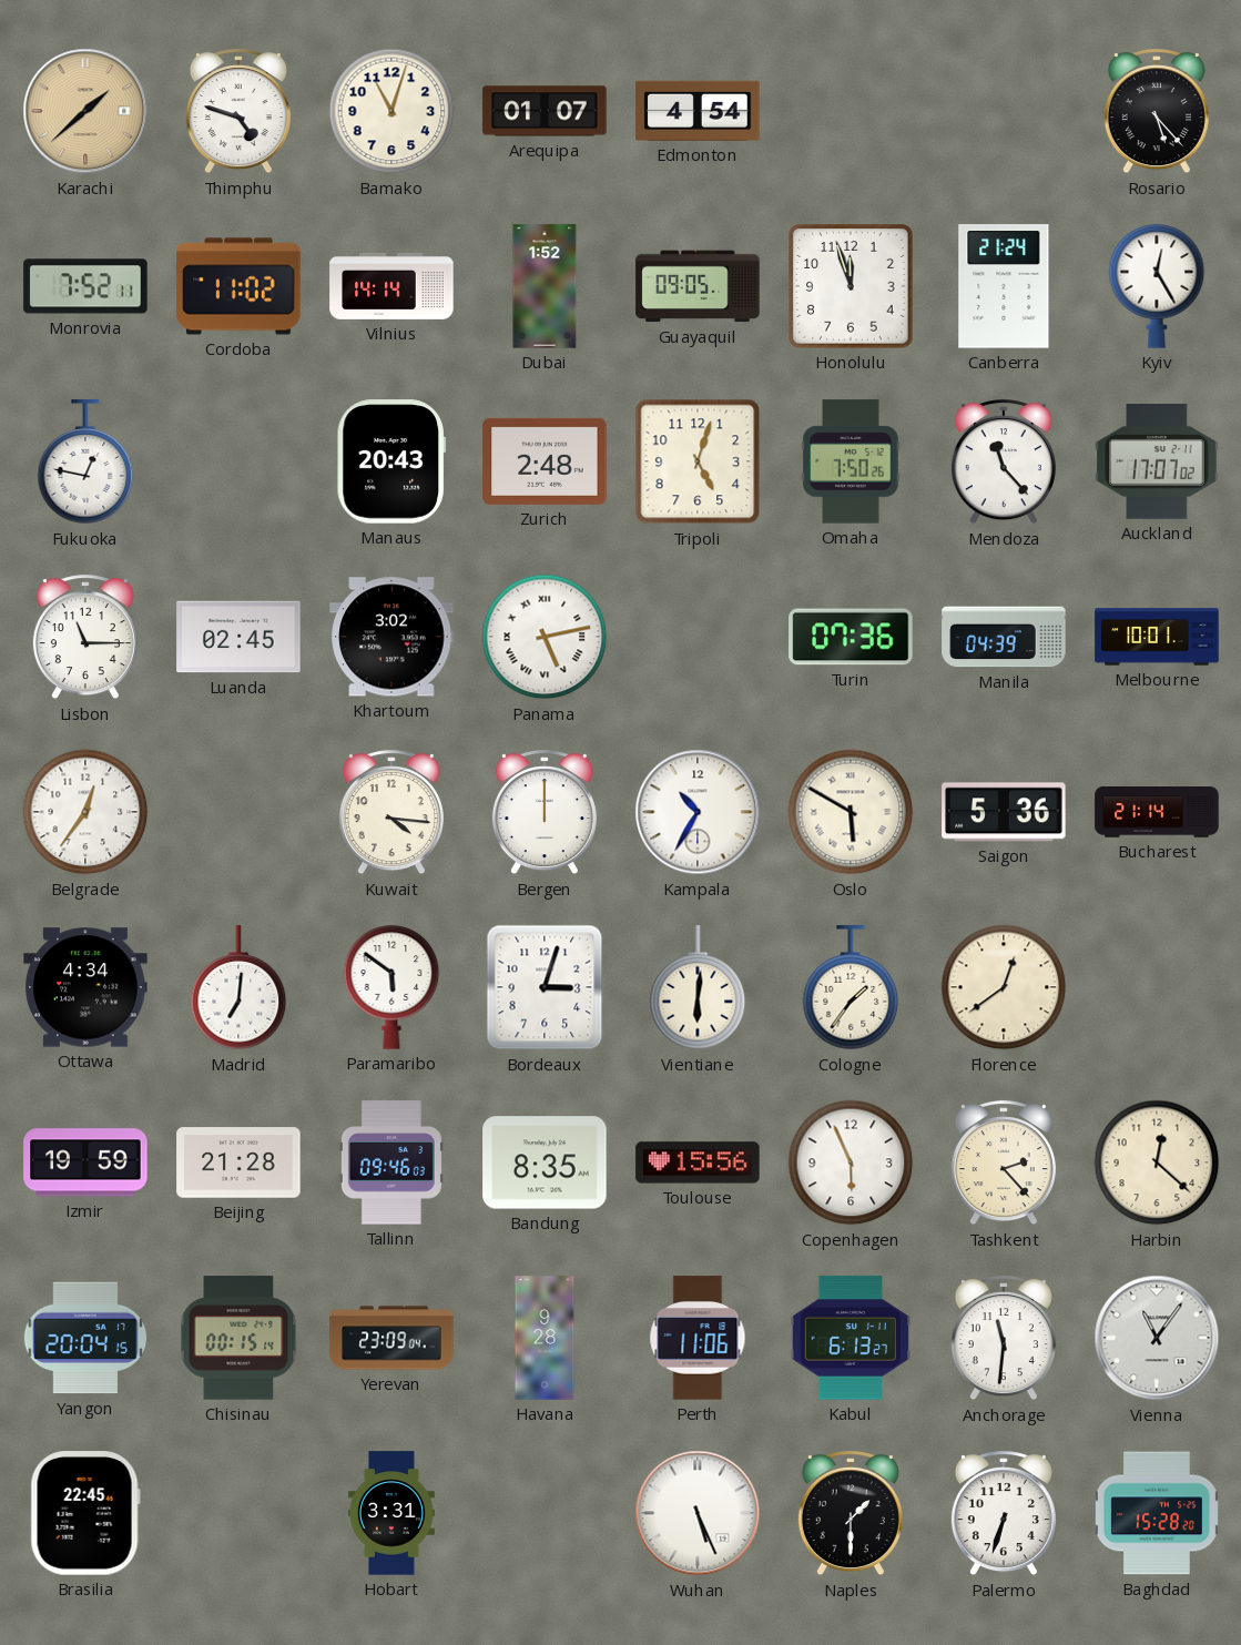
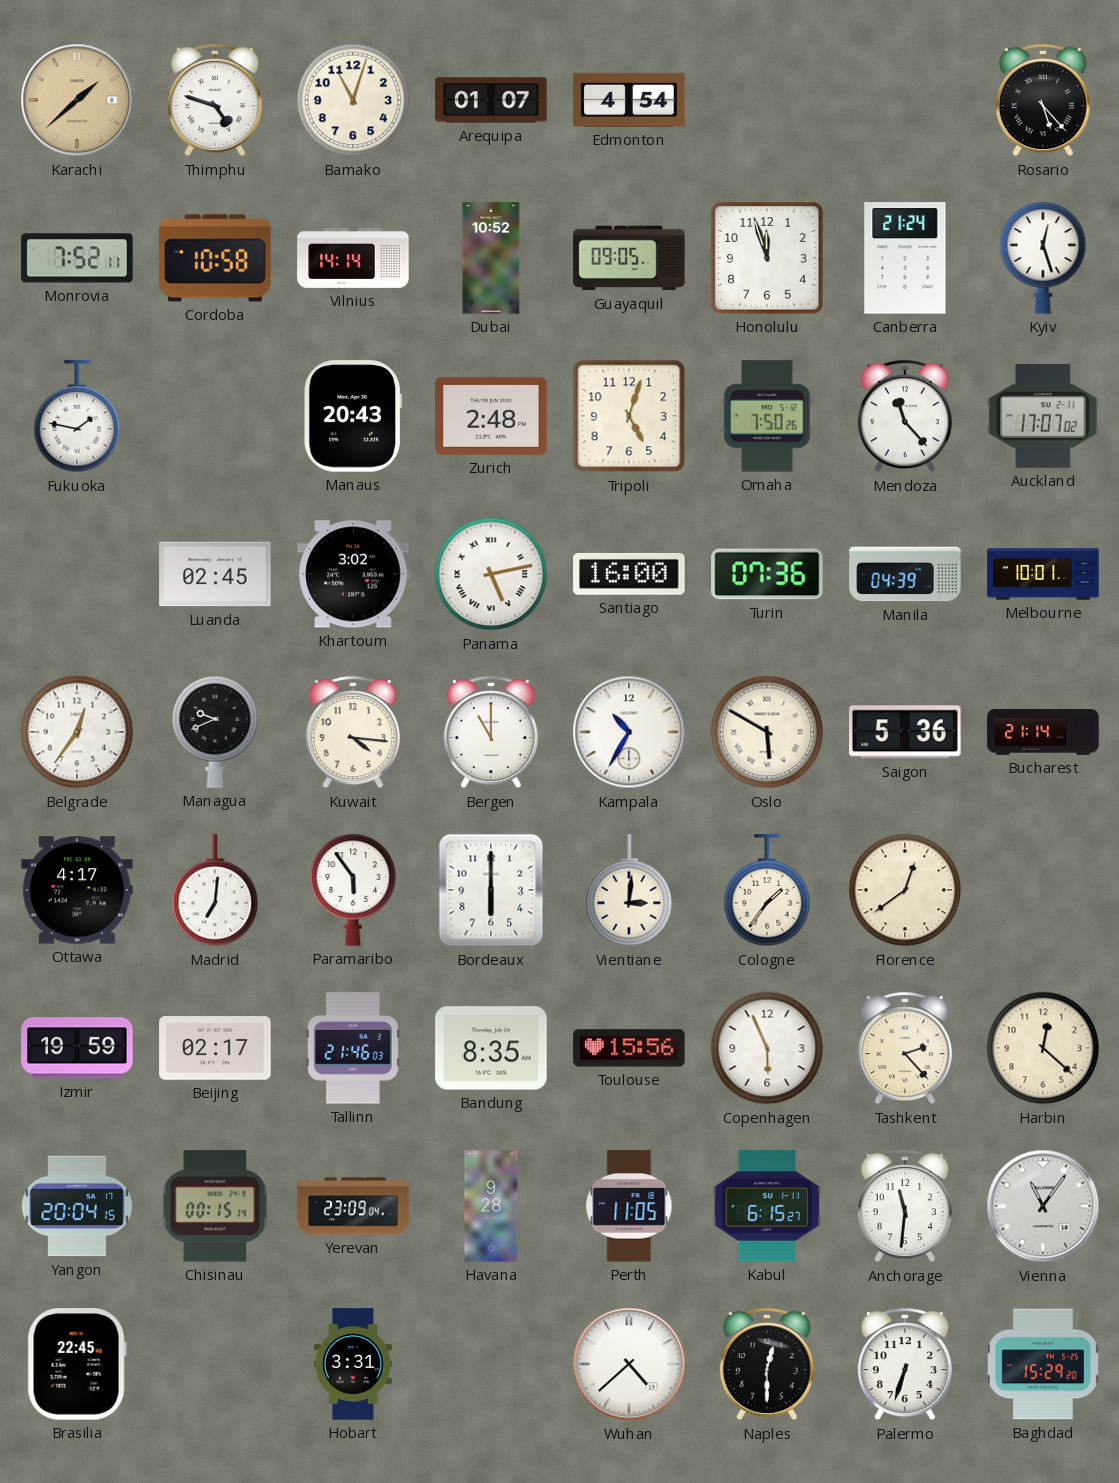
Cordoba: 11:02 -> 10:58
Dubai: 1:52 -> 10:52
Kyiv: 12:25 -> 12:27
Fukuoka: 12:47 -> 1:47
Lisbon: 11:15 -> none
Santiago: none -> 16:00
Managua: none -> 9:41
Bergen: 12:00 -> 11:00
Ottawa: 4:34 -> 4:17
Paramaribo: 5:51 -> 5:54
Bordeaux: 3:03 -> 6:00
Vientiane: 6:01 -> 3:01
Beijing: 21:28 -> 02:17
Tallinn: 09:46 -> 21:46
Perth: 11:06 -> 11:05
Kabul: 6:13 -> 6:15
Wuhan: 5:26 -> 4:38
Naples: 1:30 -> 12:30
Baghdad: 15:28 -> 15:29
